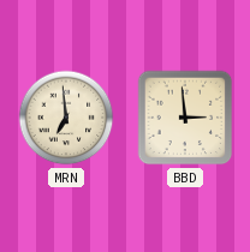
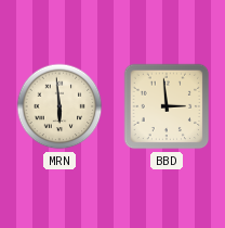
MRN: 6:59 -> 5:59
